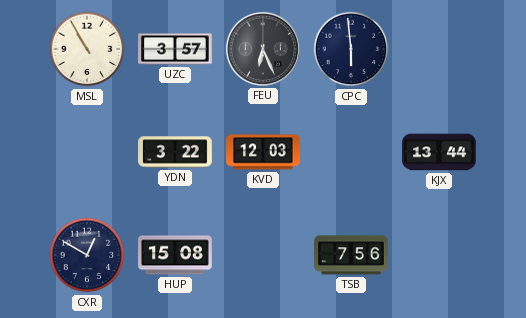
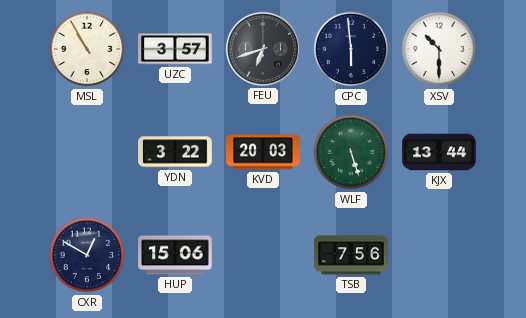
FEU: 6:26 -> 6:42
XSV: none -> 10:30
KVD: 12:03 -> 20:03
WLF: none -> 5:27
HUP: 15:08 -> 15:06
